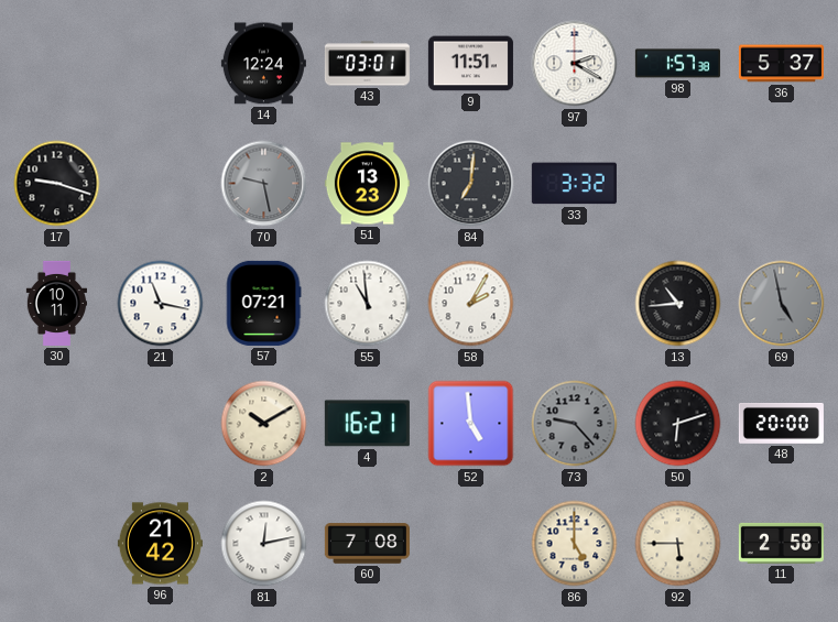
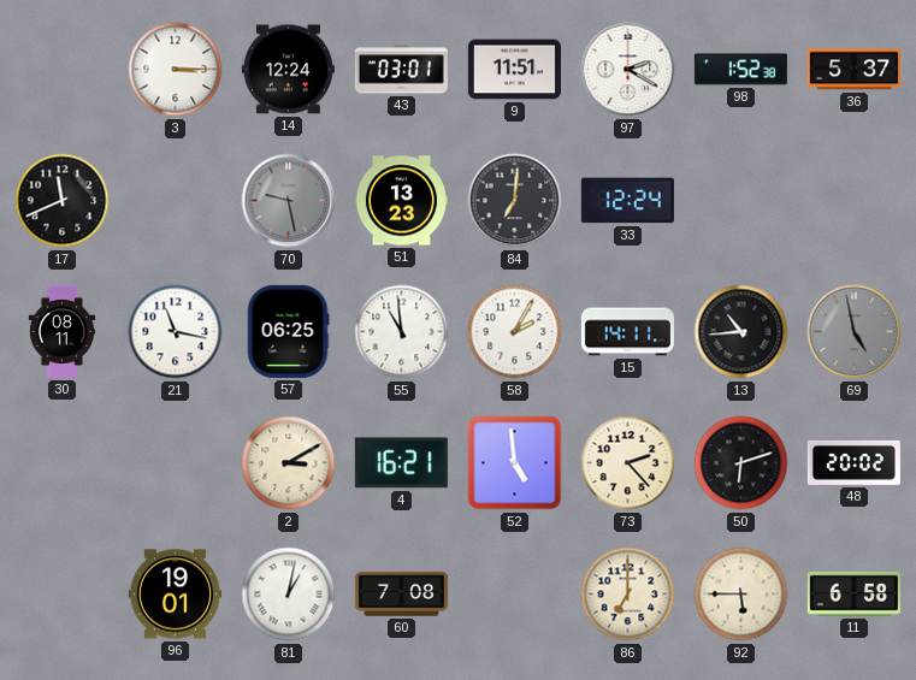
3: none -> 3:15
98: 1:57 -> 1:52
17: 9:18 -> 11:41
33: 3:32 -> 12:24
30: 10:11 -> 08:11
57: 07:21 -> 06:25
15: none -> 14:11
2: 10:10 -> 3:10
73: 9:23 -> 2:23
73 dial: grey -> cream
48: 20:00 -> 20:02
96: 21:42 -> 19:01
81: 12:13 -> 1:02
86: 5:00 -> 7:00
11: 2:58 -> 6:58
